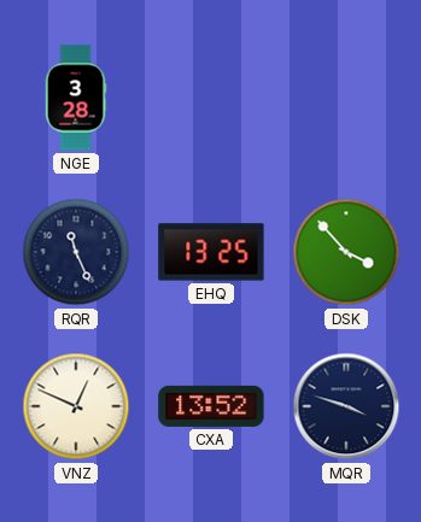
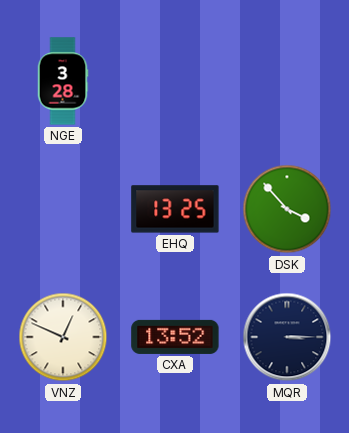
RQR: 11:26 -> none
MQR: 3:48 -> 3:15
